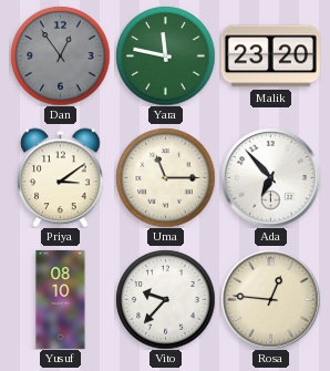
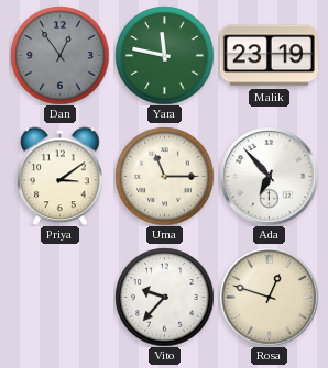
Malik: 23:20 -> 23:19
Yusuf: 08:10 -> none
Rosa: 12:46 -> 12:48
